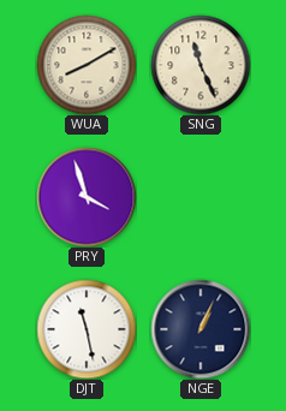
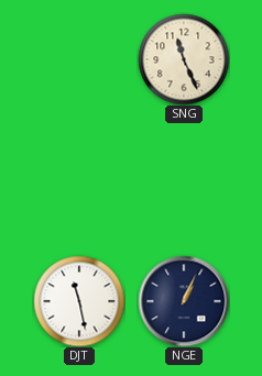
WUA: 8:10 -> none
PRY: 3:57 -> none
